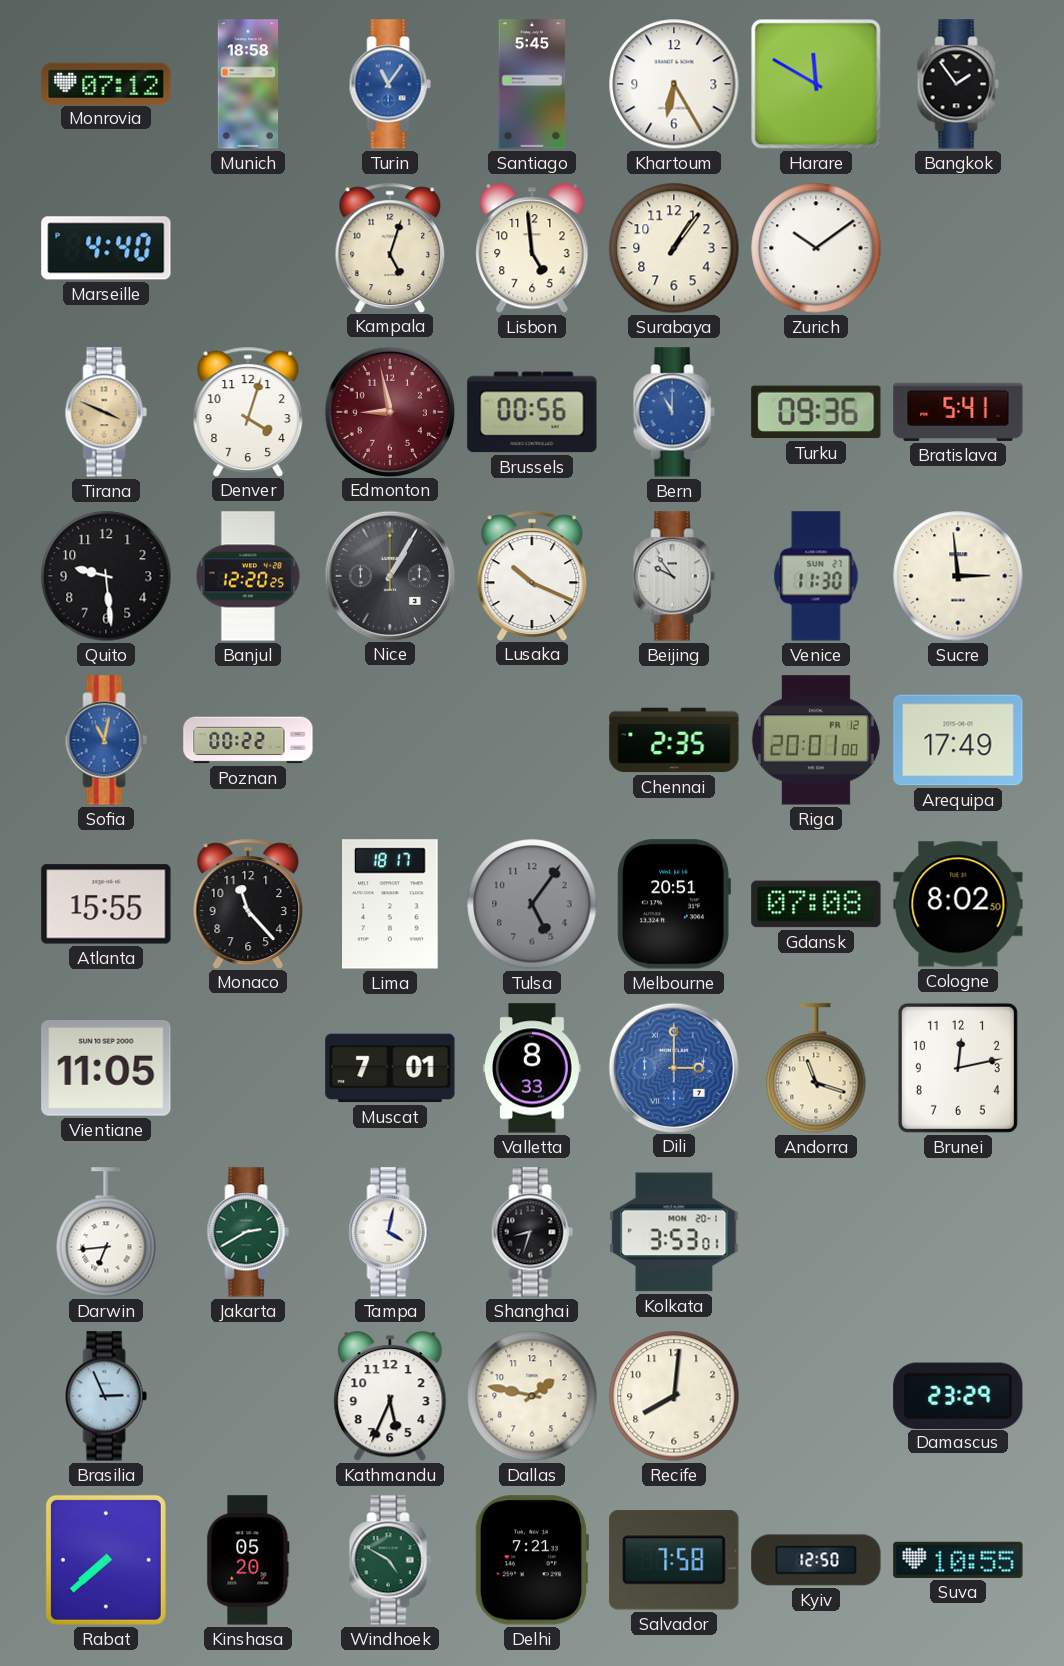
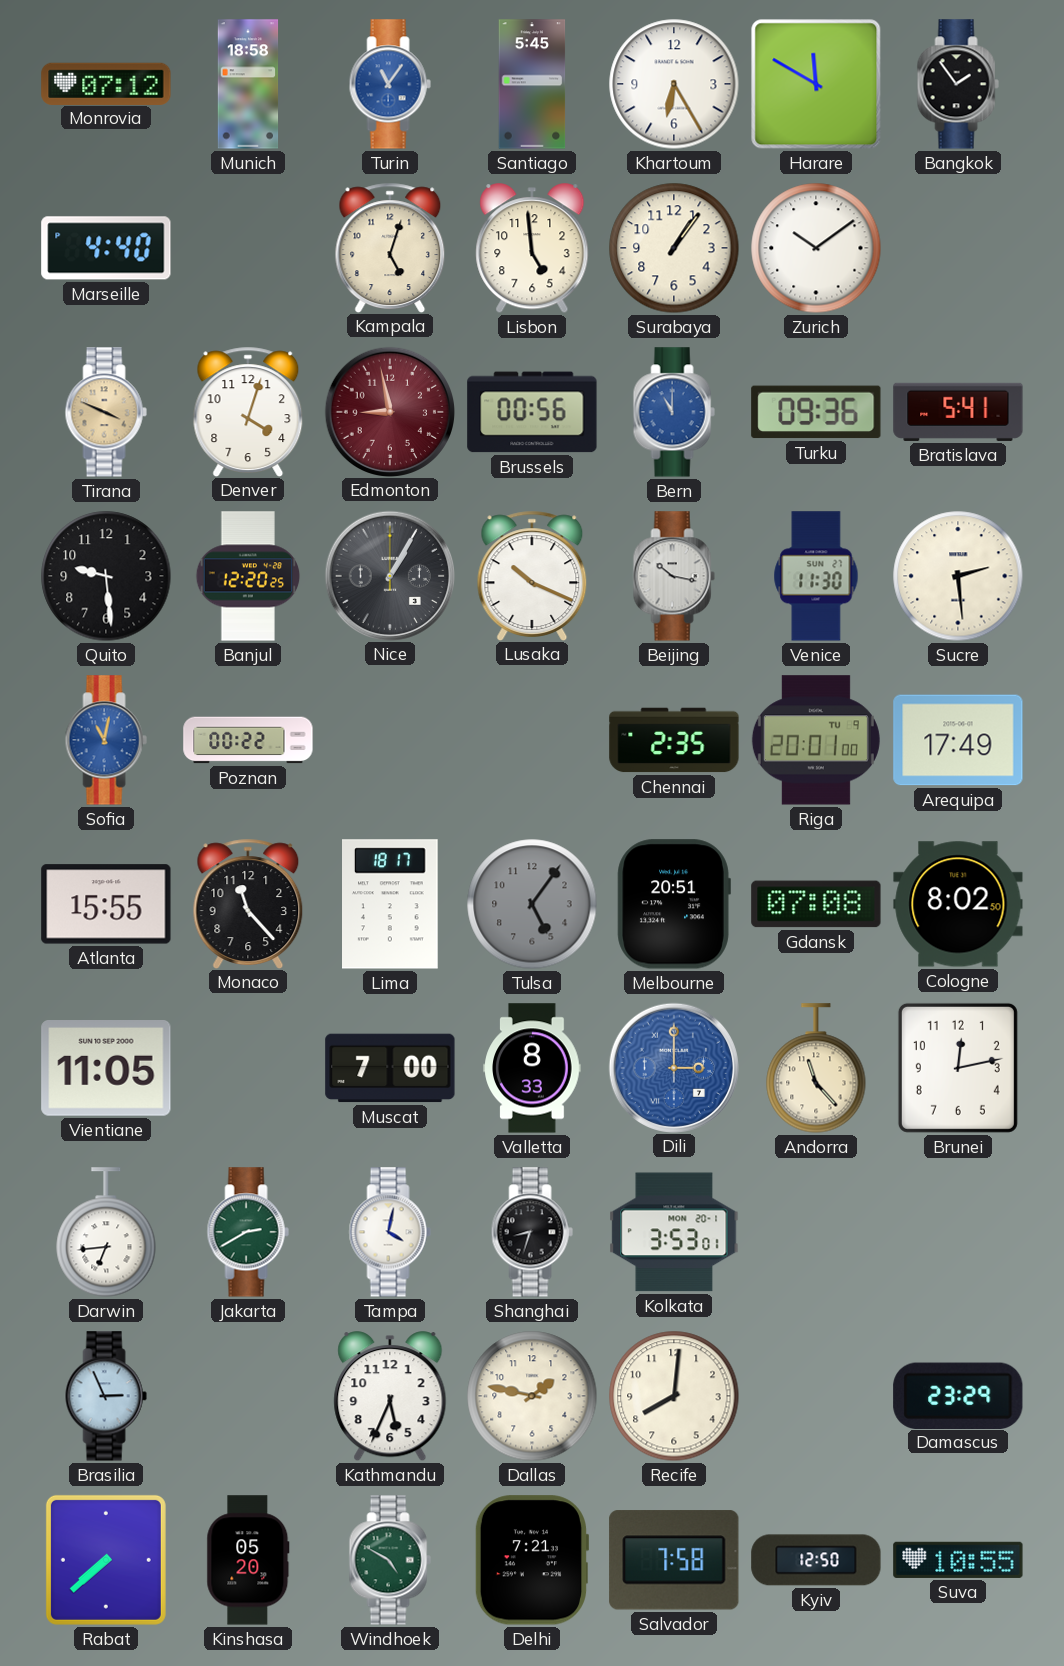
Beijing: 9:54 -> 10:17
Sucre: 2:59 -> 2:29
Riga date: FR 12 -> TU 9
Muscat: 7:01 -> 7:00
Andorra: 11:18 -> 11:23
